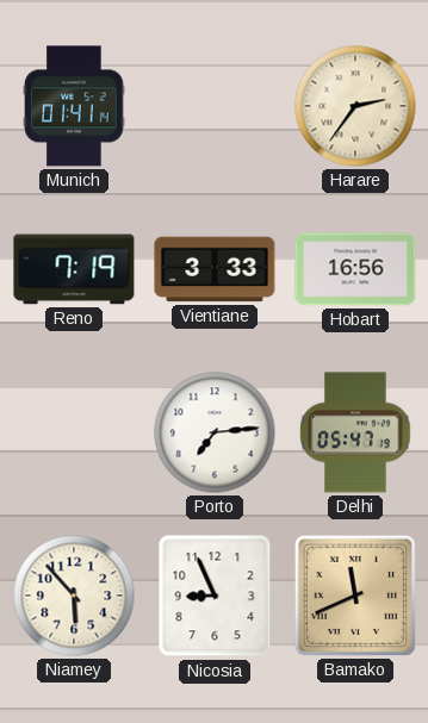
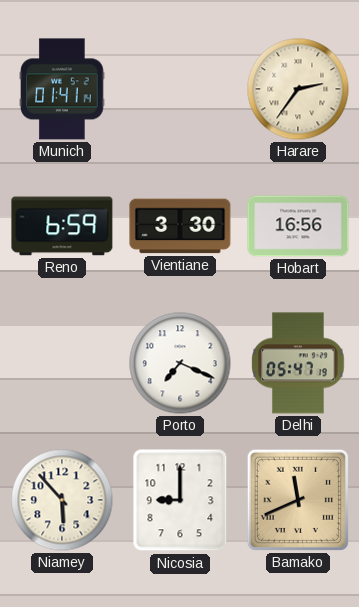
Reno: 7:19 -> 6:59
Vientiane: 3:33 -> 3:30
Porto: 7:14 -> 7:19
Nicosia: 8:56 -> 9:00
